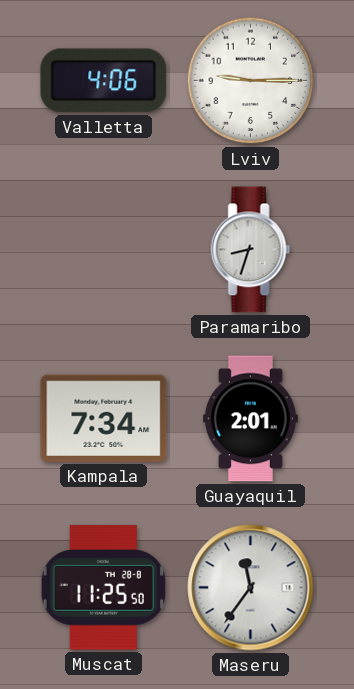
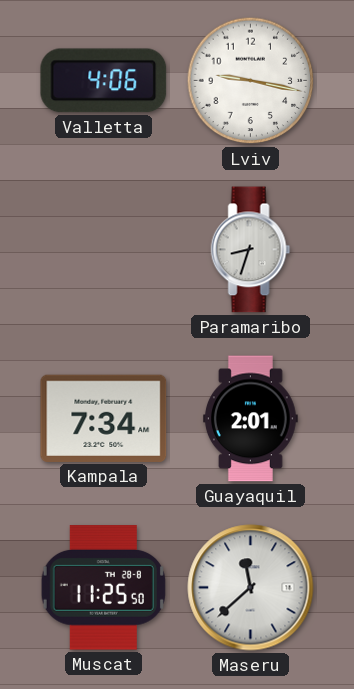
Lviv: 9:15 -> 9:17
Maseru: 11:36 -> 11:38
